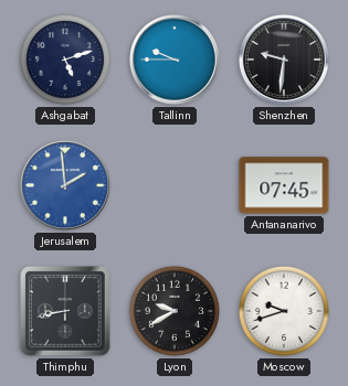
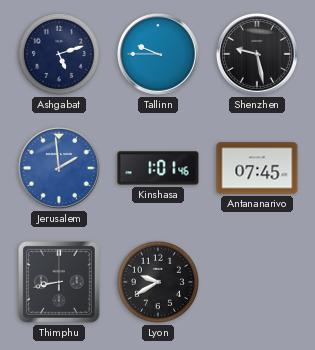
Shenzhen: 9:31 -> 9:28
Kinshasa: none -> 1:01
Moscow: 9:42 -> none
